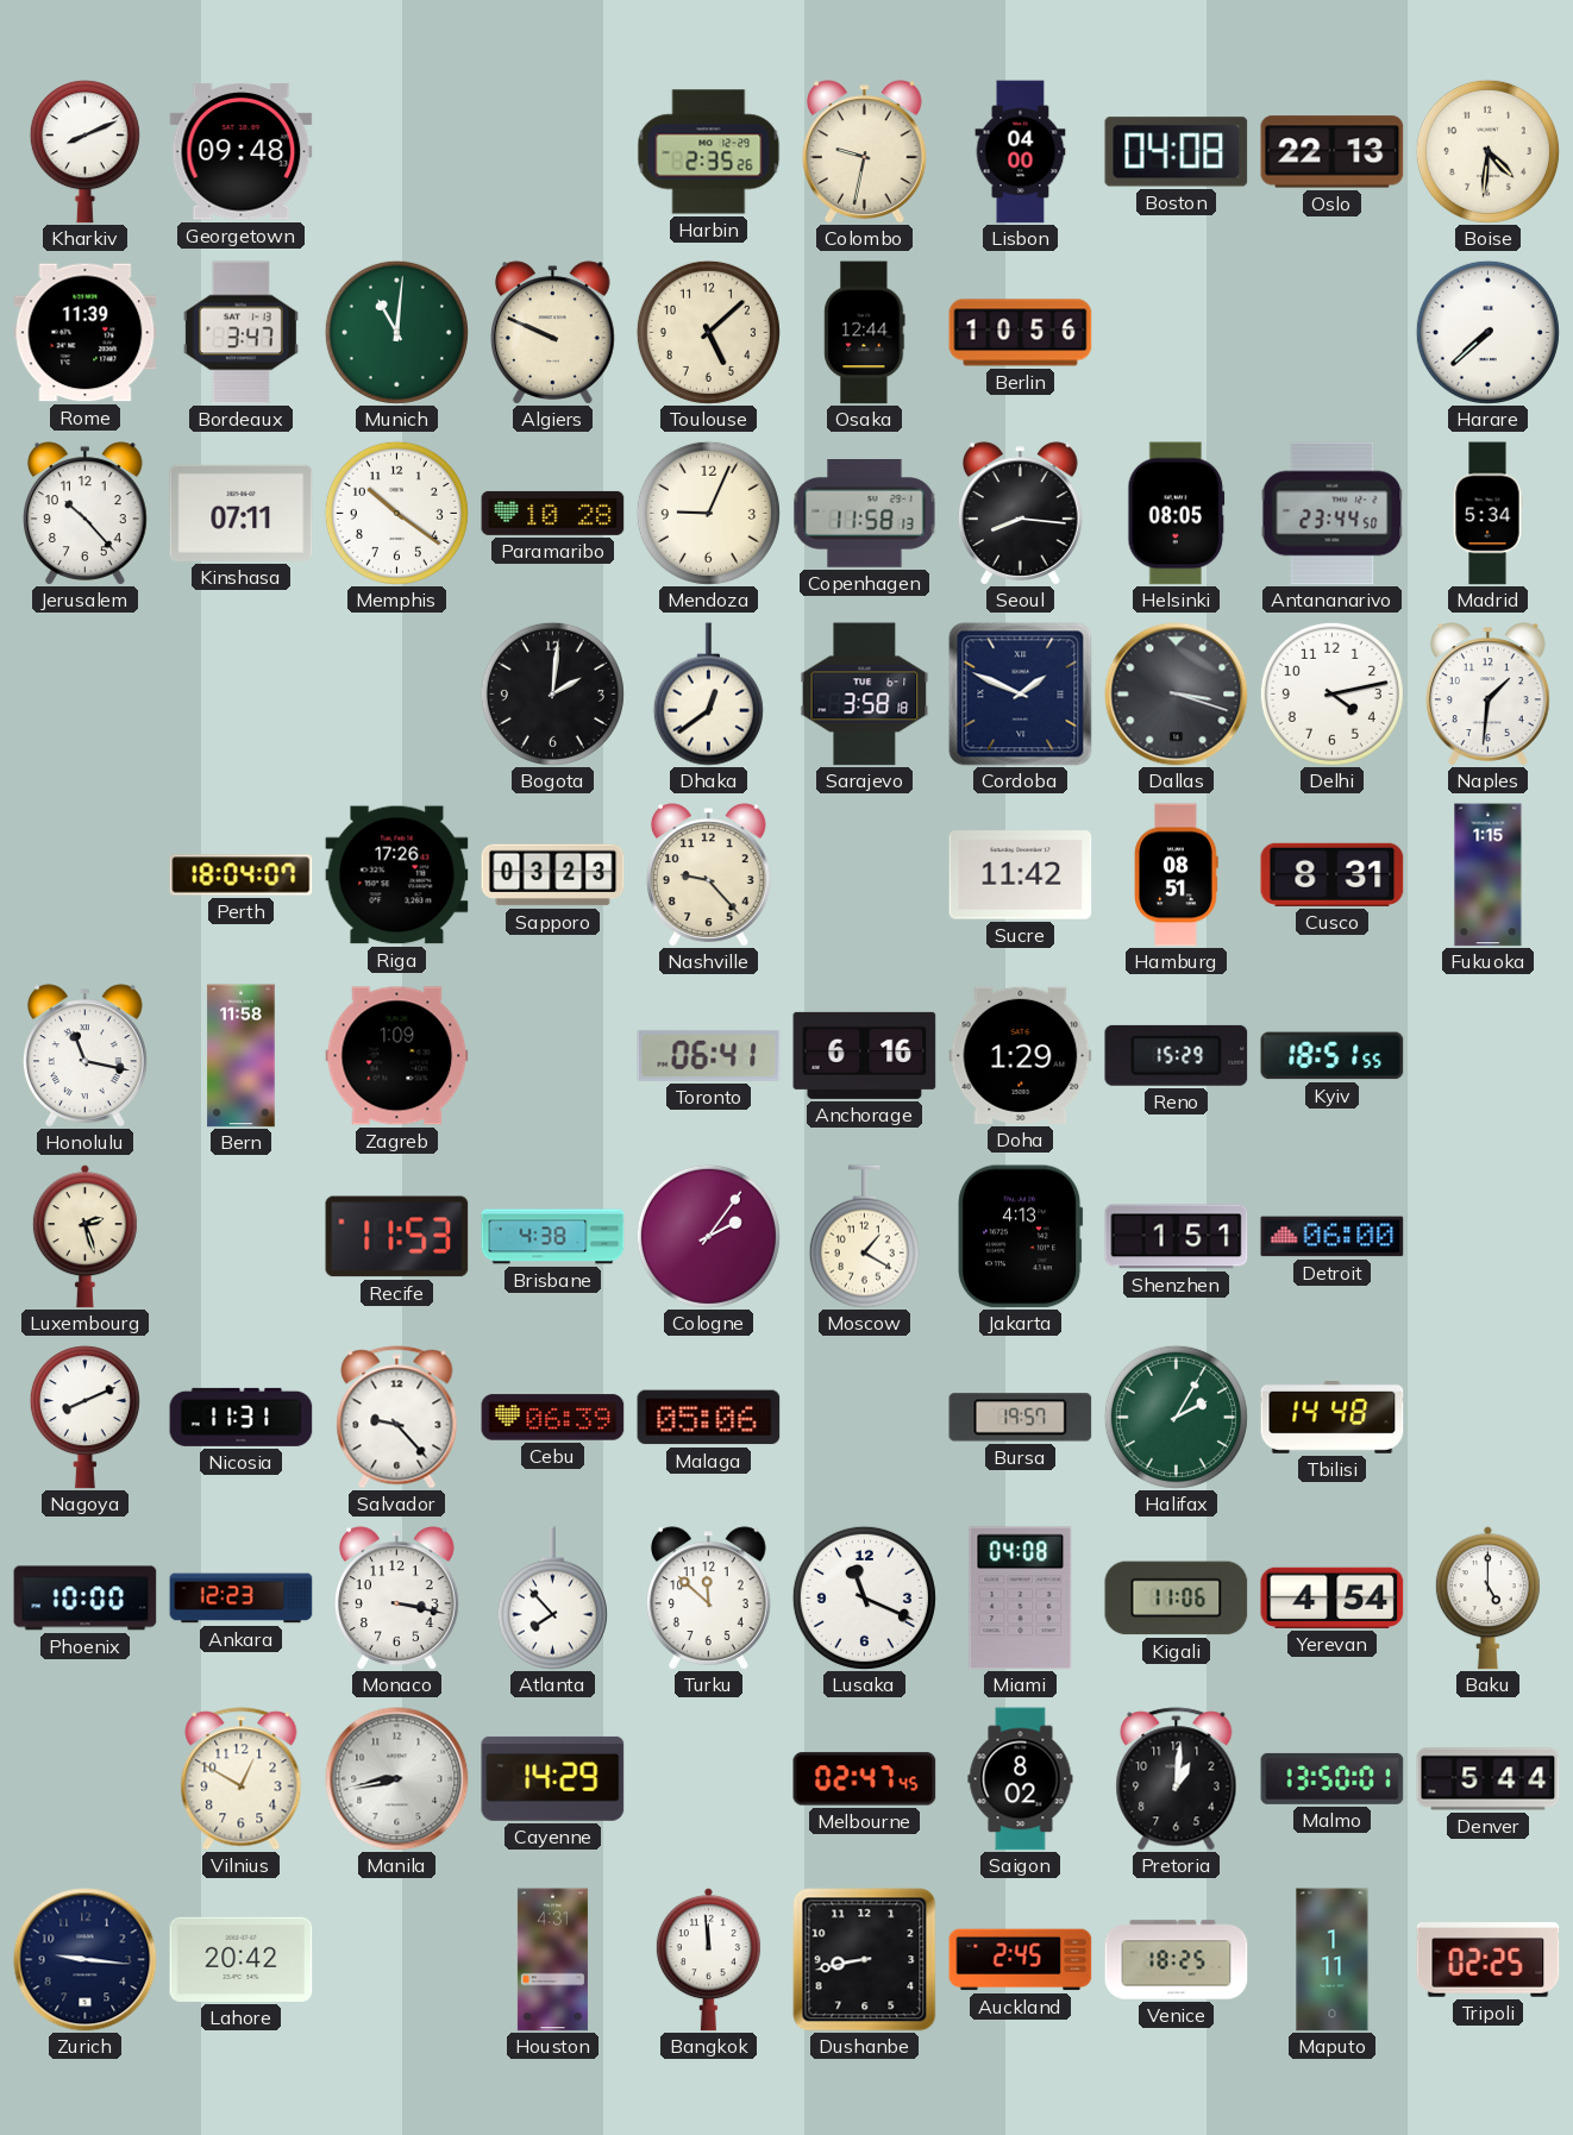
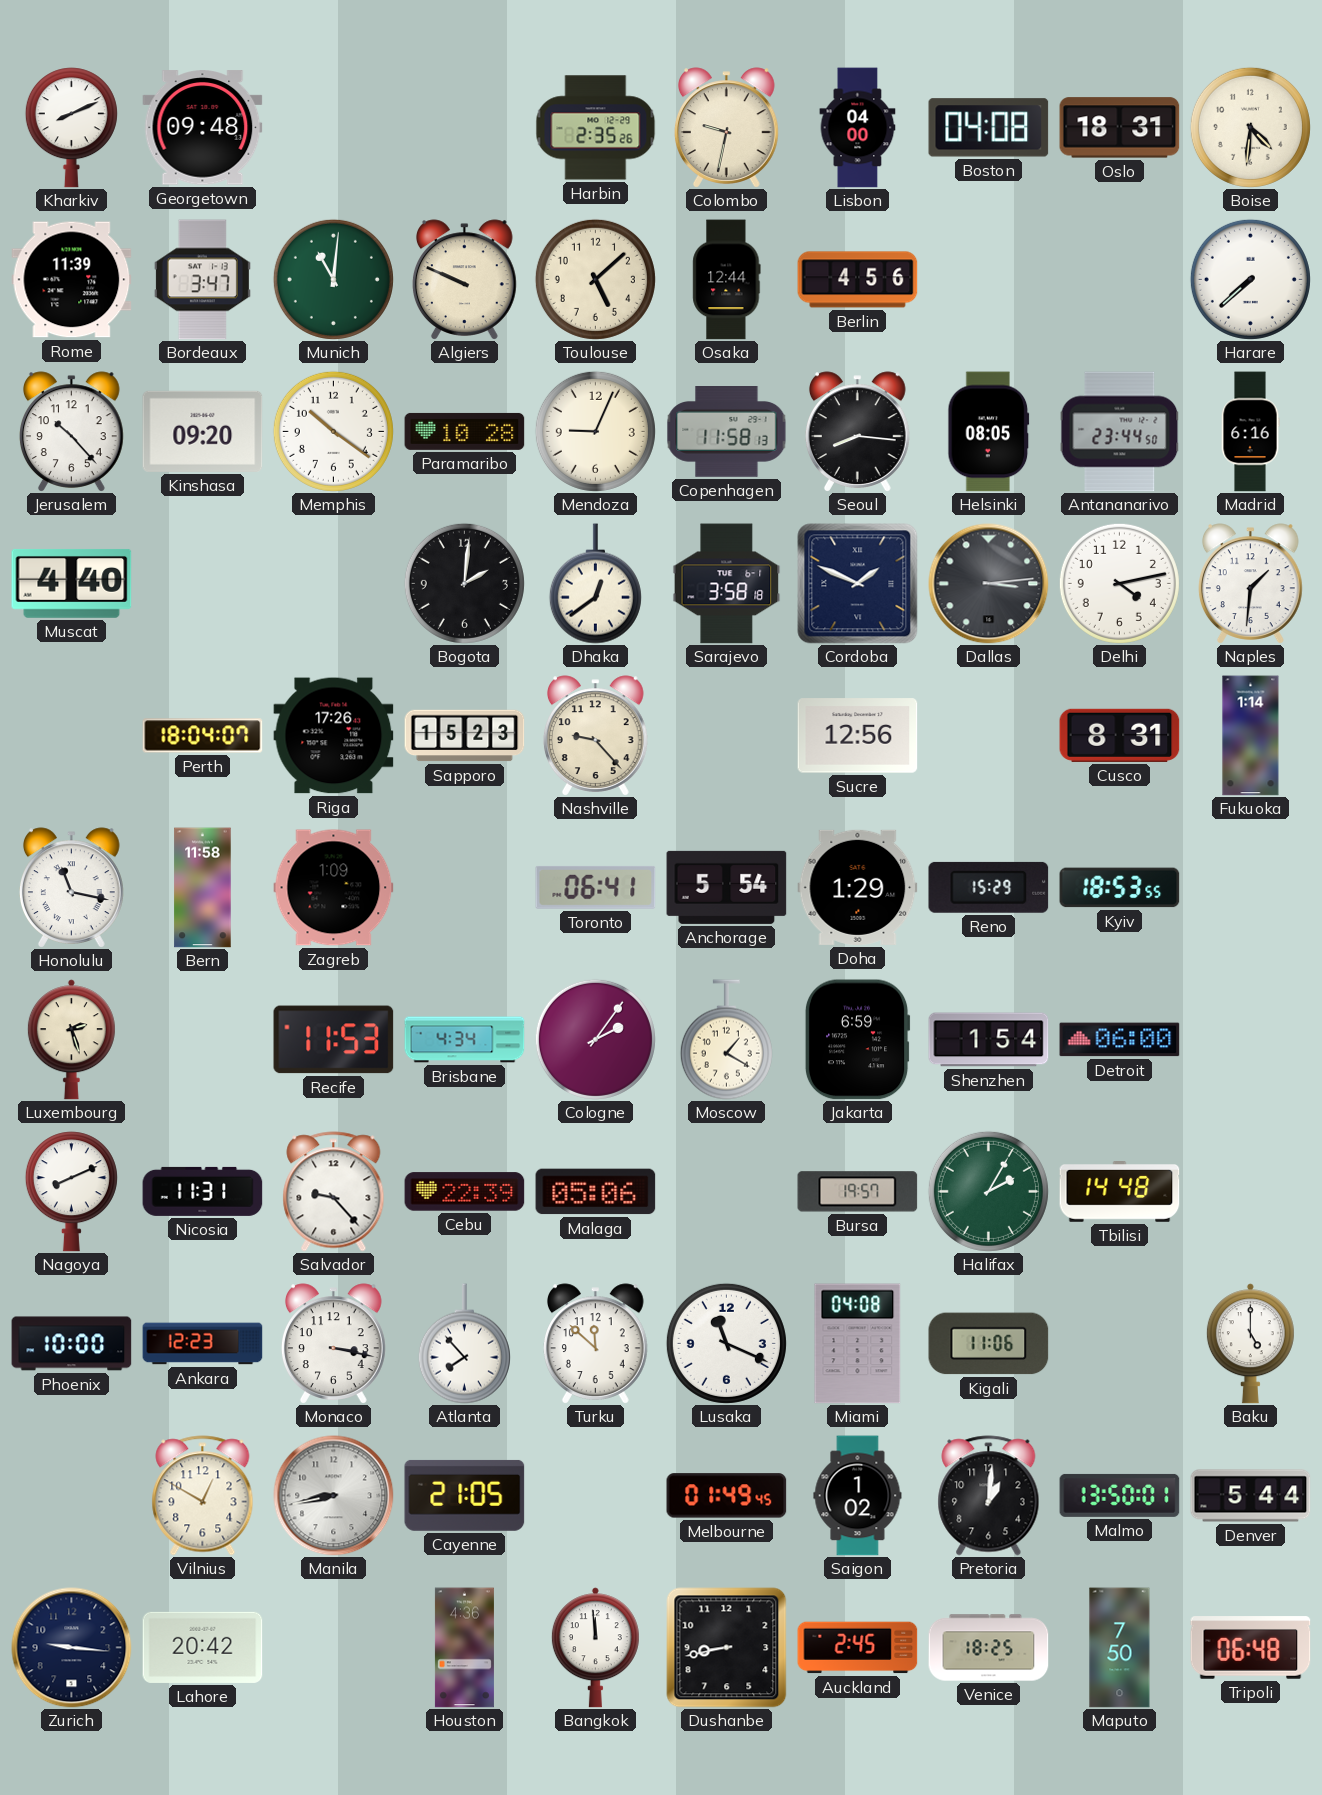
Oslo: 22:13 -> 18:31
Berlin: 10:56 -> 4:56
Kinshasa: 07:11 -> 09:20
Madrid: 5:34 -> 6:16
Muscat: none -> 4:40
Dallas: 3:18 -> 3:14
Sapporo: 03:23 -> 15:23
Sucre: 11:42 -> 12:56
Hamburg: 08:51 -> none
Fukuoka: 1:15 -> 1:14
Anchorage: 6:16 -> 5:54
Kyiv: 18:51 -> 18:53
Brisbane: 4:38 -> 4:34
Jakarta: 4:13 -> 6:59
Shenzhen: 1:51 -> 1:54
Cebu: 06:39 -> 22:39
Yerevan: 4:54 -> none
Cayenne: 14:29 -> 21:05
Melbourne: 02:47 -> 01:49
Saigon: 8:02 -> 1:02
Houston: 4:31 -> 4:36
Maputo: 1:11 -> 7:50
Tripoli: 02:25 -> 06:48
